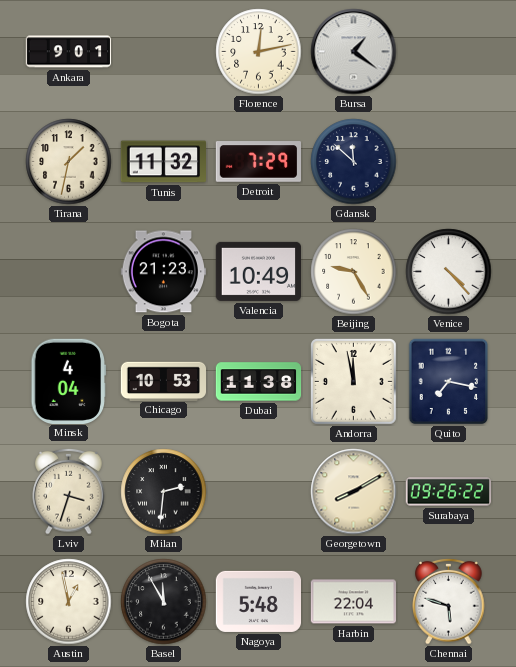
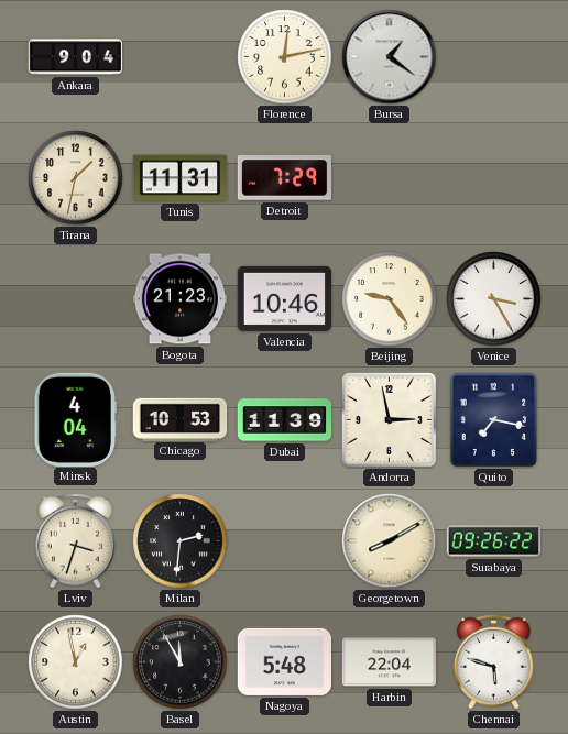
Ankara: 9:01 -> 9:04
Tunis: 11:32 -> 11:31
Gdansk: 11:52 -> none
Valencia: 10:49 -> 10:46
Beijing: 9:25 -> 9:24
Venice: 4:23 -> 3:25
Dubai: 11:38 -> 11:39
Andorra: 11:58 -> 2:58
